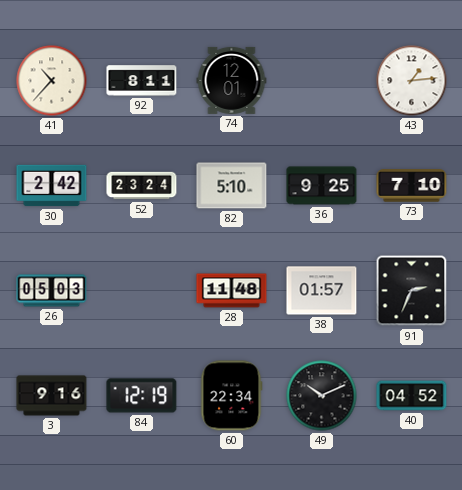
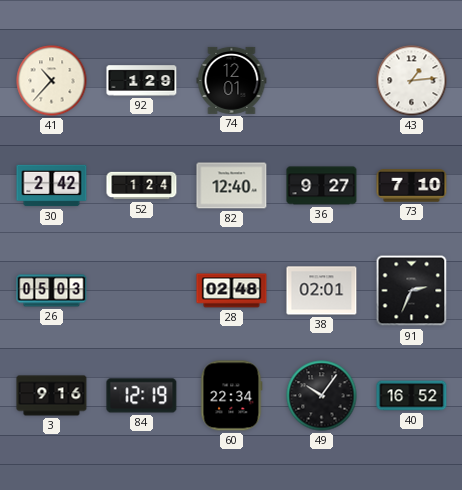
92: 8:11 -> 1:29
52: 23:24 -> 1:24
82: 5:10 -> 12:40
36: 9:25 -> 9:27
28: 11:48 -> 02:48
38: 01:57 -> 02:01
49: 10:11 -> 10:06
40: 04:52 -> 16:52
